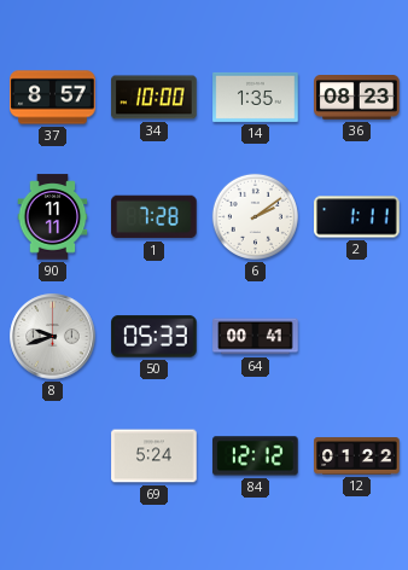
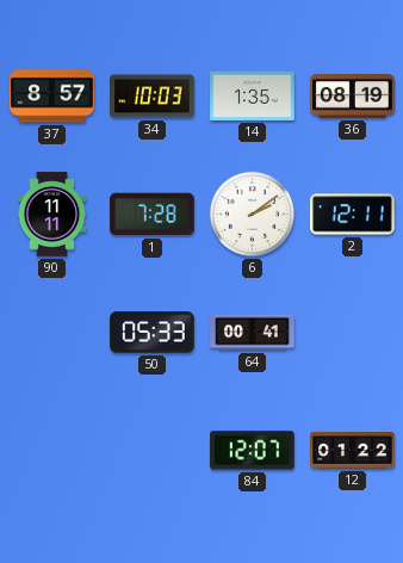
34: 10:00 -> 10:03
36: 08:23 -> 08:19
2: 1:11 -> 12:11
8: 9:42 -> none
69: 5:24 -> none
84: 12:12 -> 12:07
